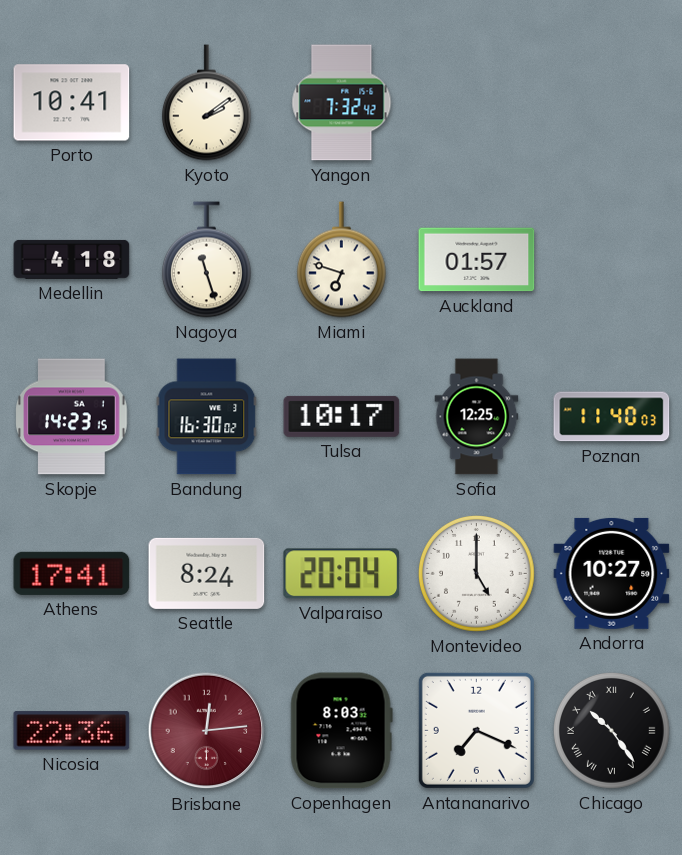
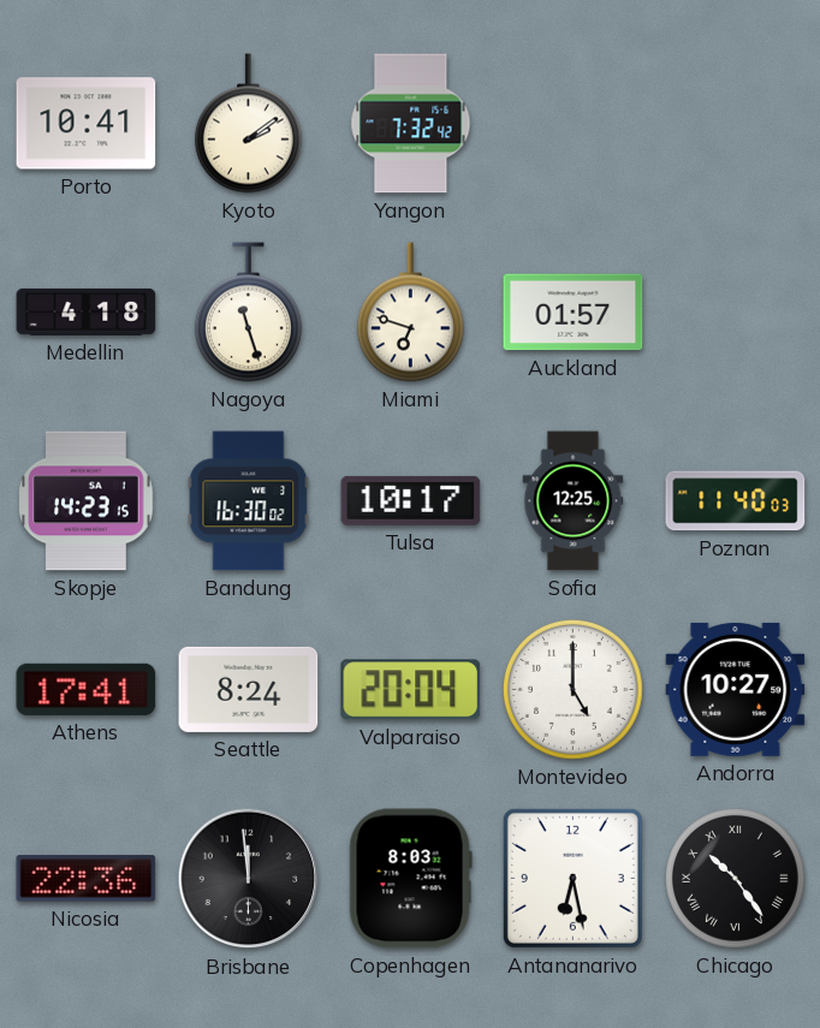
Brisbane: 12:14 -> 11:59
Brisbane dial: burgundy -> black
Antananarivo: 7:19 -> 6:28
